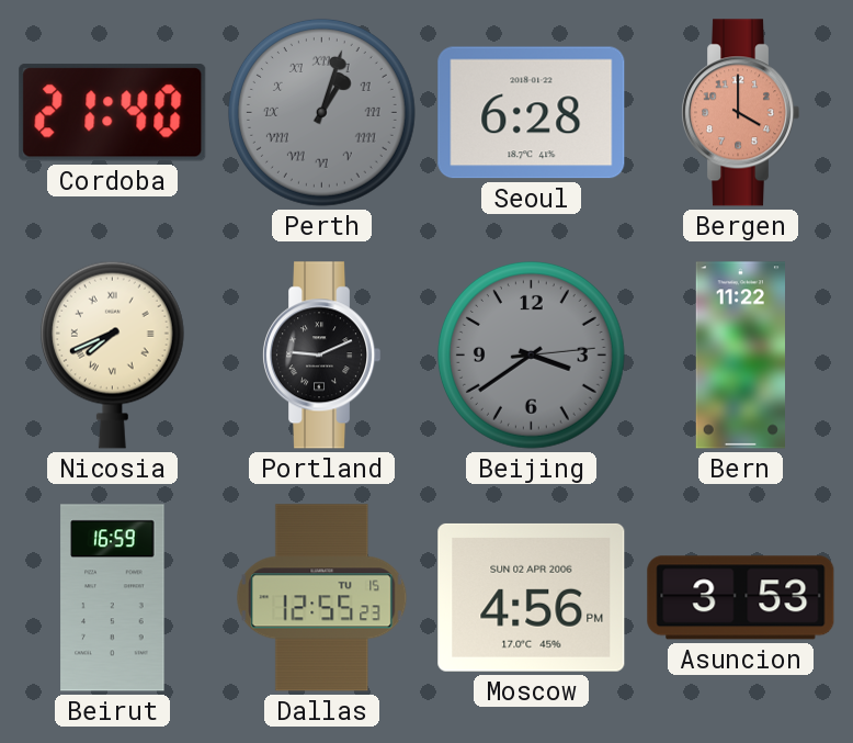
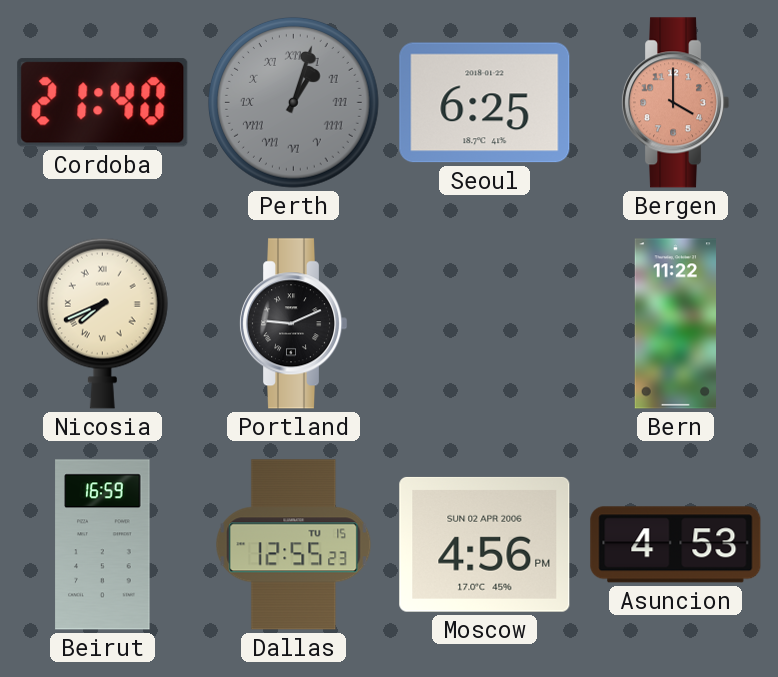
Seoul: 6:28 -> 6:25
Beijing: 3:39 -> none
Asuncion: 3:53 -> 4:53
